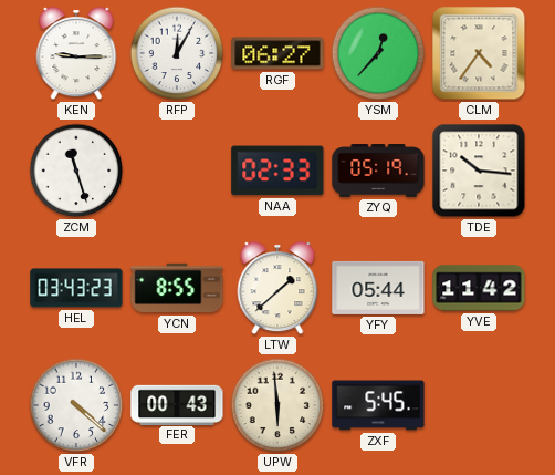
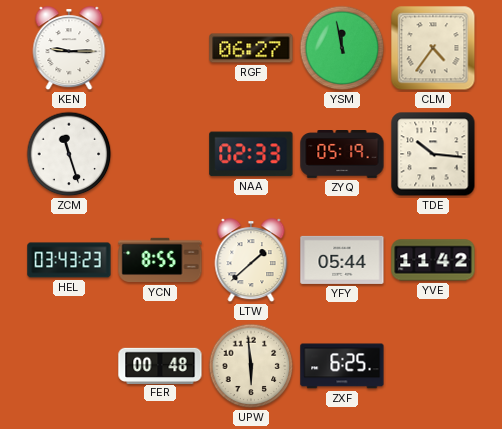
RFP: 12:05 -> none
YSM: 12:37 -> 11:58
VFR: 4:22 -> none
FER: 00:43 -> 00:48
ZXF: 5:45 -> 6:25
